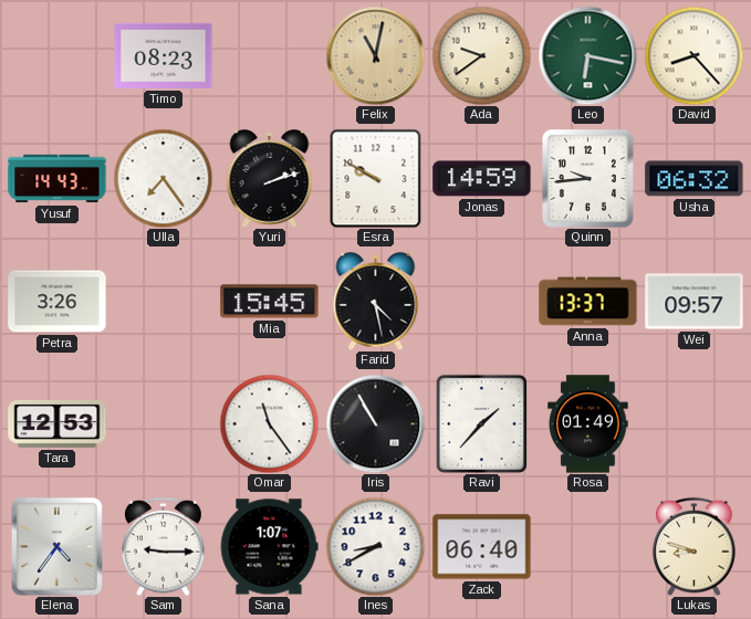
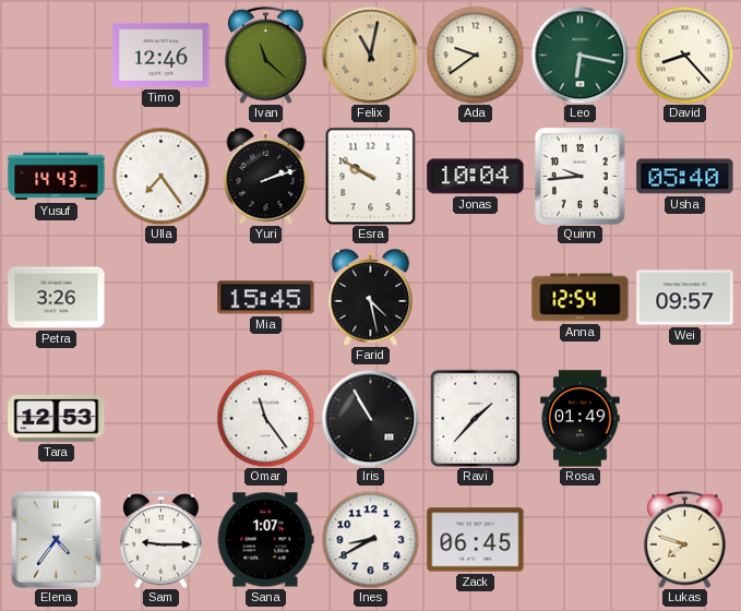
Timo: 08:23 -> 12:46
Ivan: none -> 11:22
Jonas: 14:59 -> 10:04
Usha: 06:32 -> 05:40
Anna: 13:37 -> 12:54
Zack: 06:40 -> 06:45
Lukas: 8:48 -> 7:48
